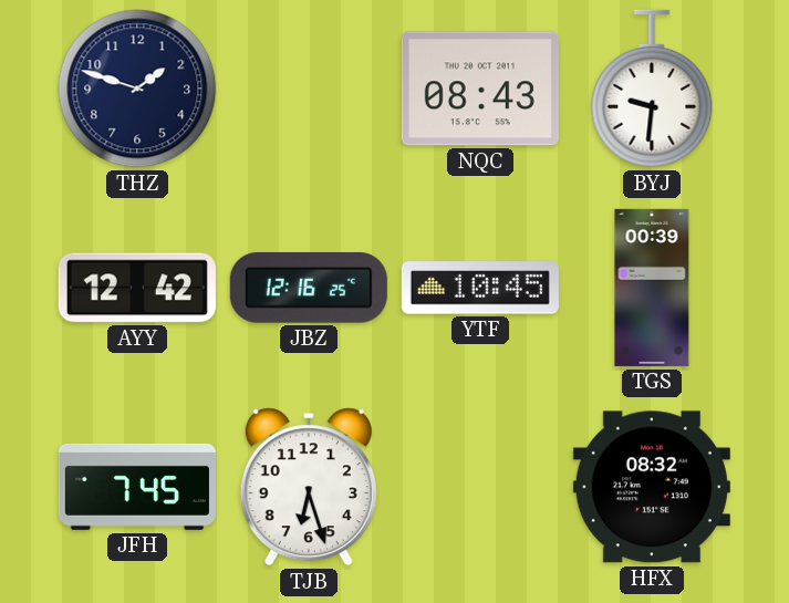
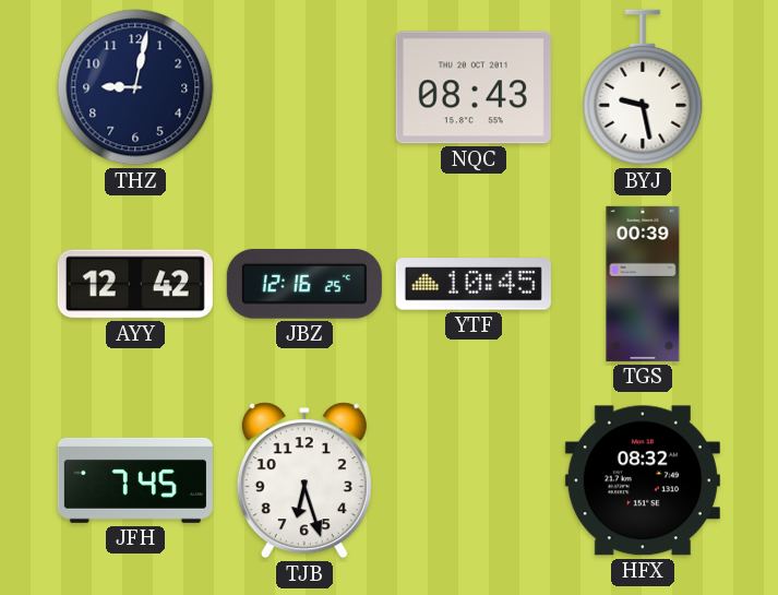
THZ: 1:48 -> 9:02
BYJ: 9:31 -> 9:28
